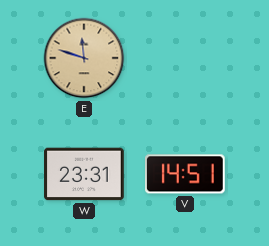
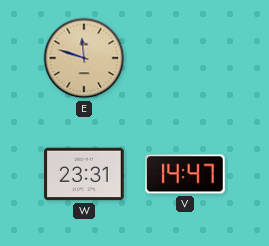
V: 14:51 -> 14:47
